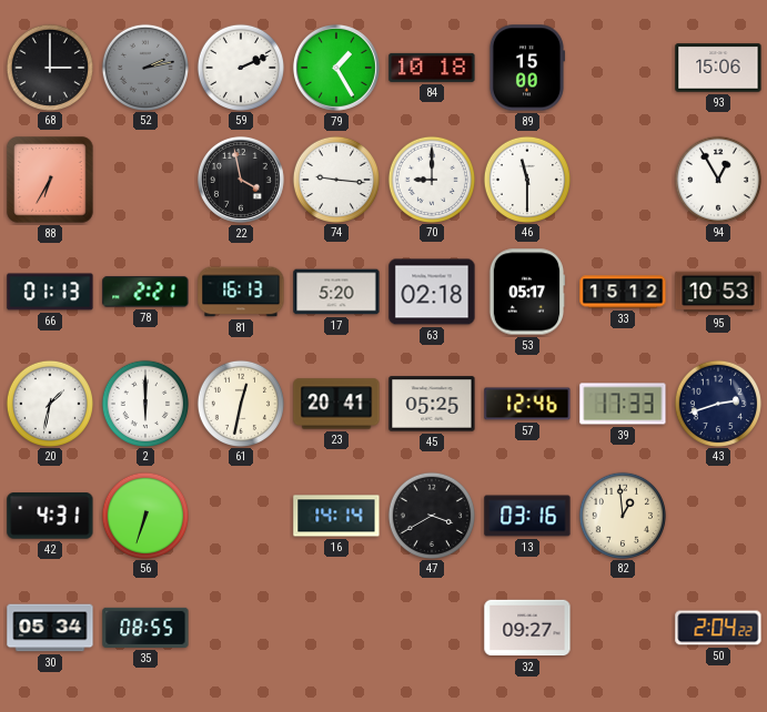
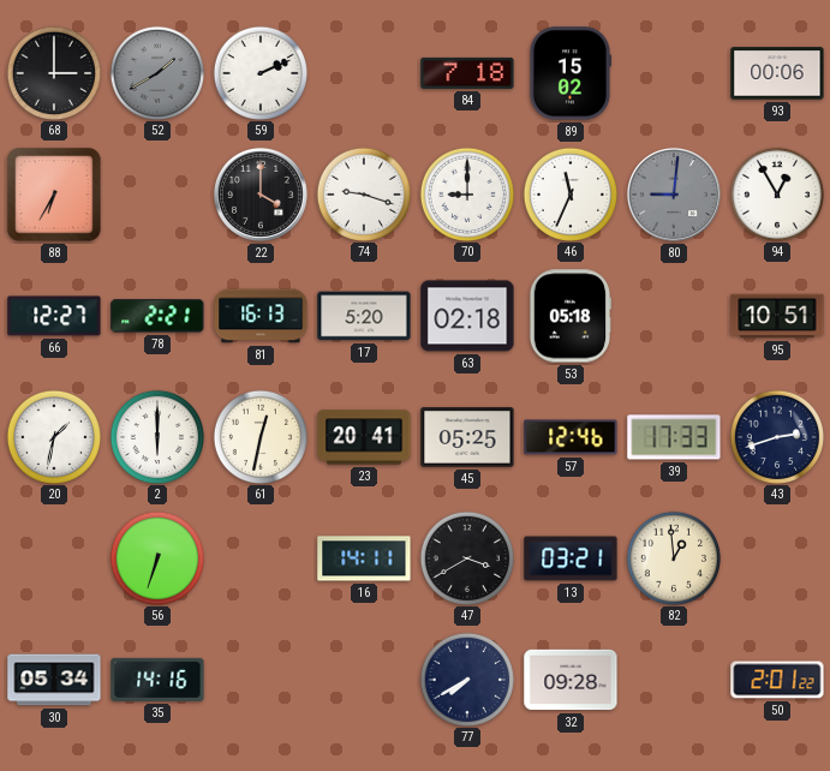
52: 2:13 -> 1:40
79: 1:25 -> none
84: 10:18 -> 7:18
89: 15:00 -> 15:02
93: 15:06 -> 00:06
22: 3:58 -> 4:00
74: 9:16 -> 9:18
46: 11:30 -> 11:34
80: none -> 9:01
66: 01:13 -> 12:27
53: 05:17 -> 05:18
33: 15:12 -> none
95: 10:53 -> 10:51
42: 4:31 -> none
16: 14:14 -> 14:11
13: 03:16 -> 03:21
35: 08:55 -> 14:16
77: none -> 7:40
32: 09:27 -> 09:28
50: 2:04 -> 2:01
